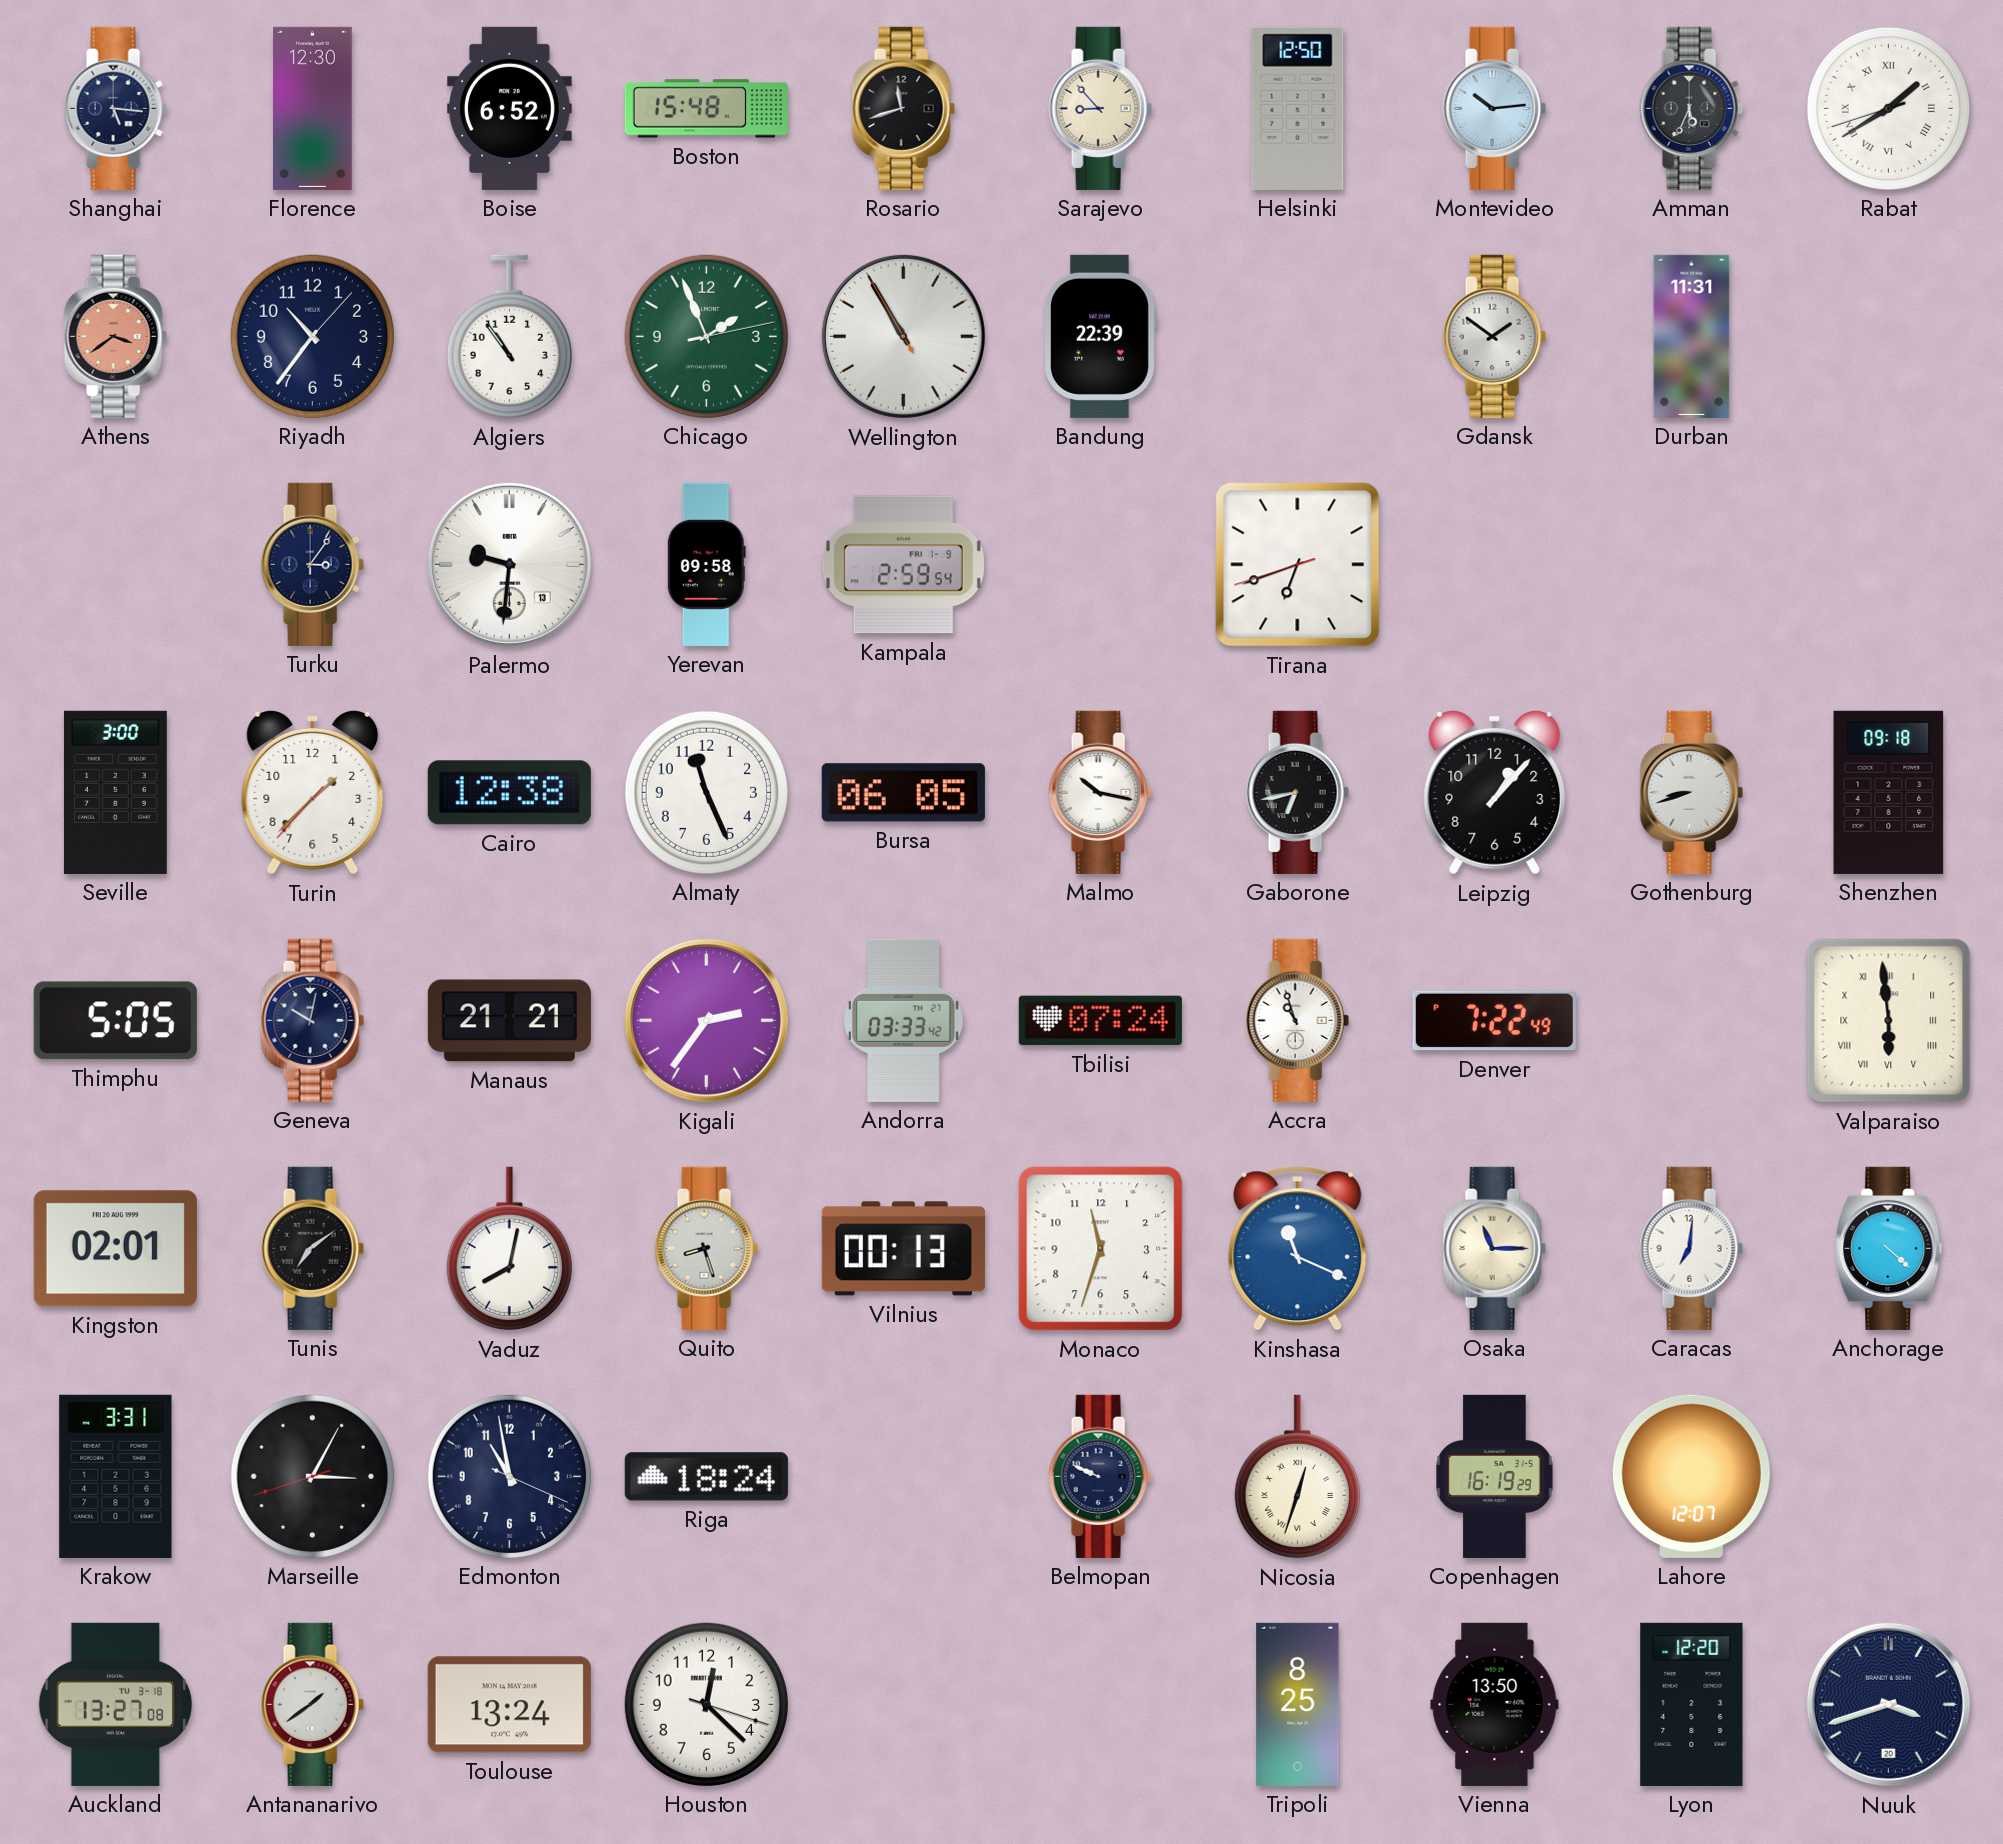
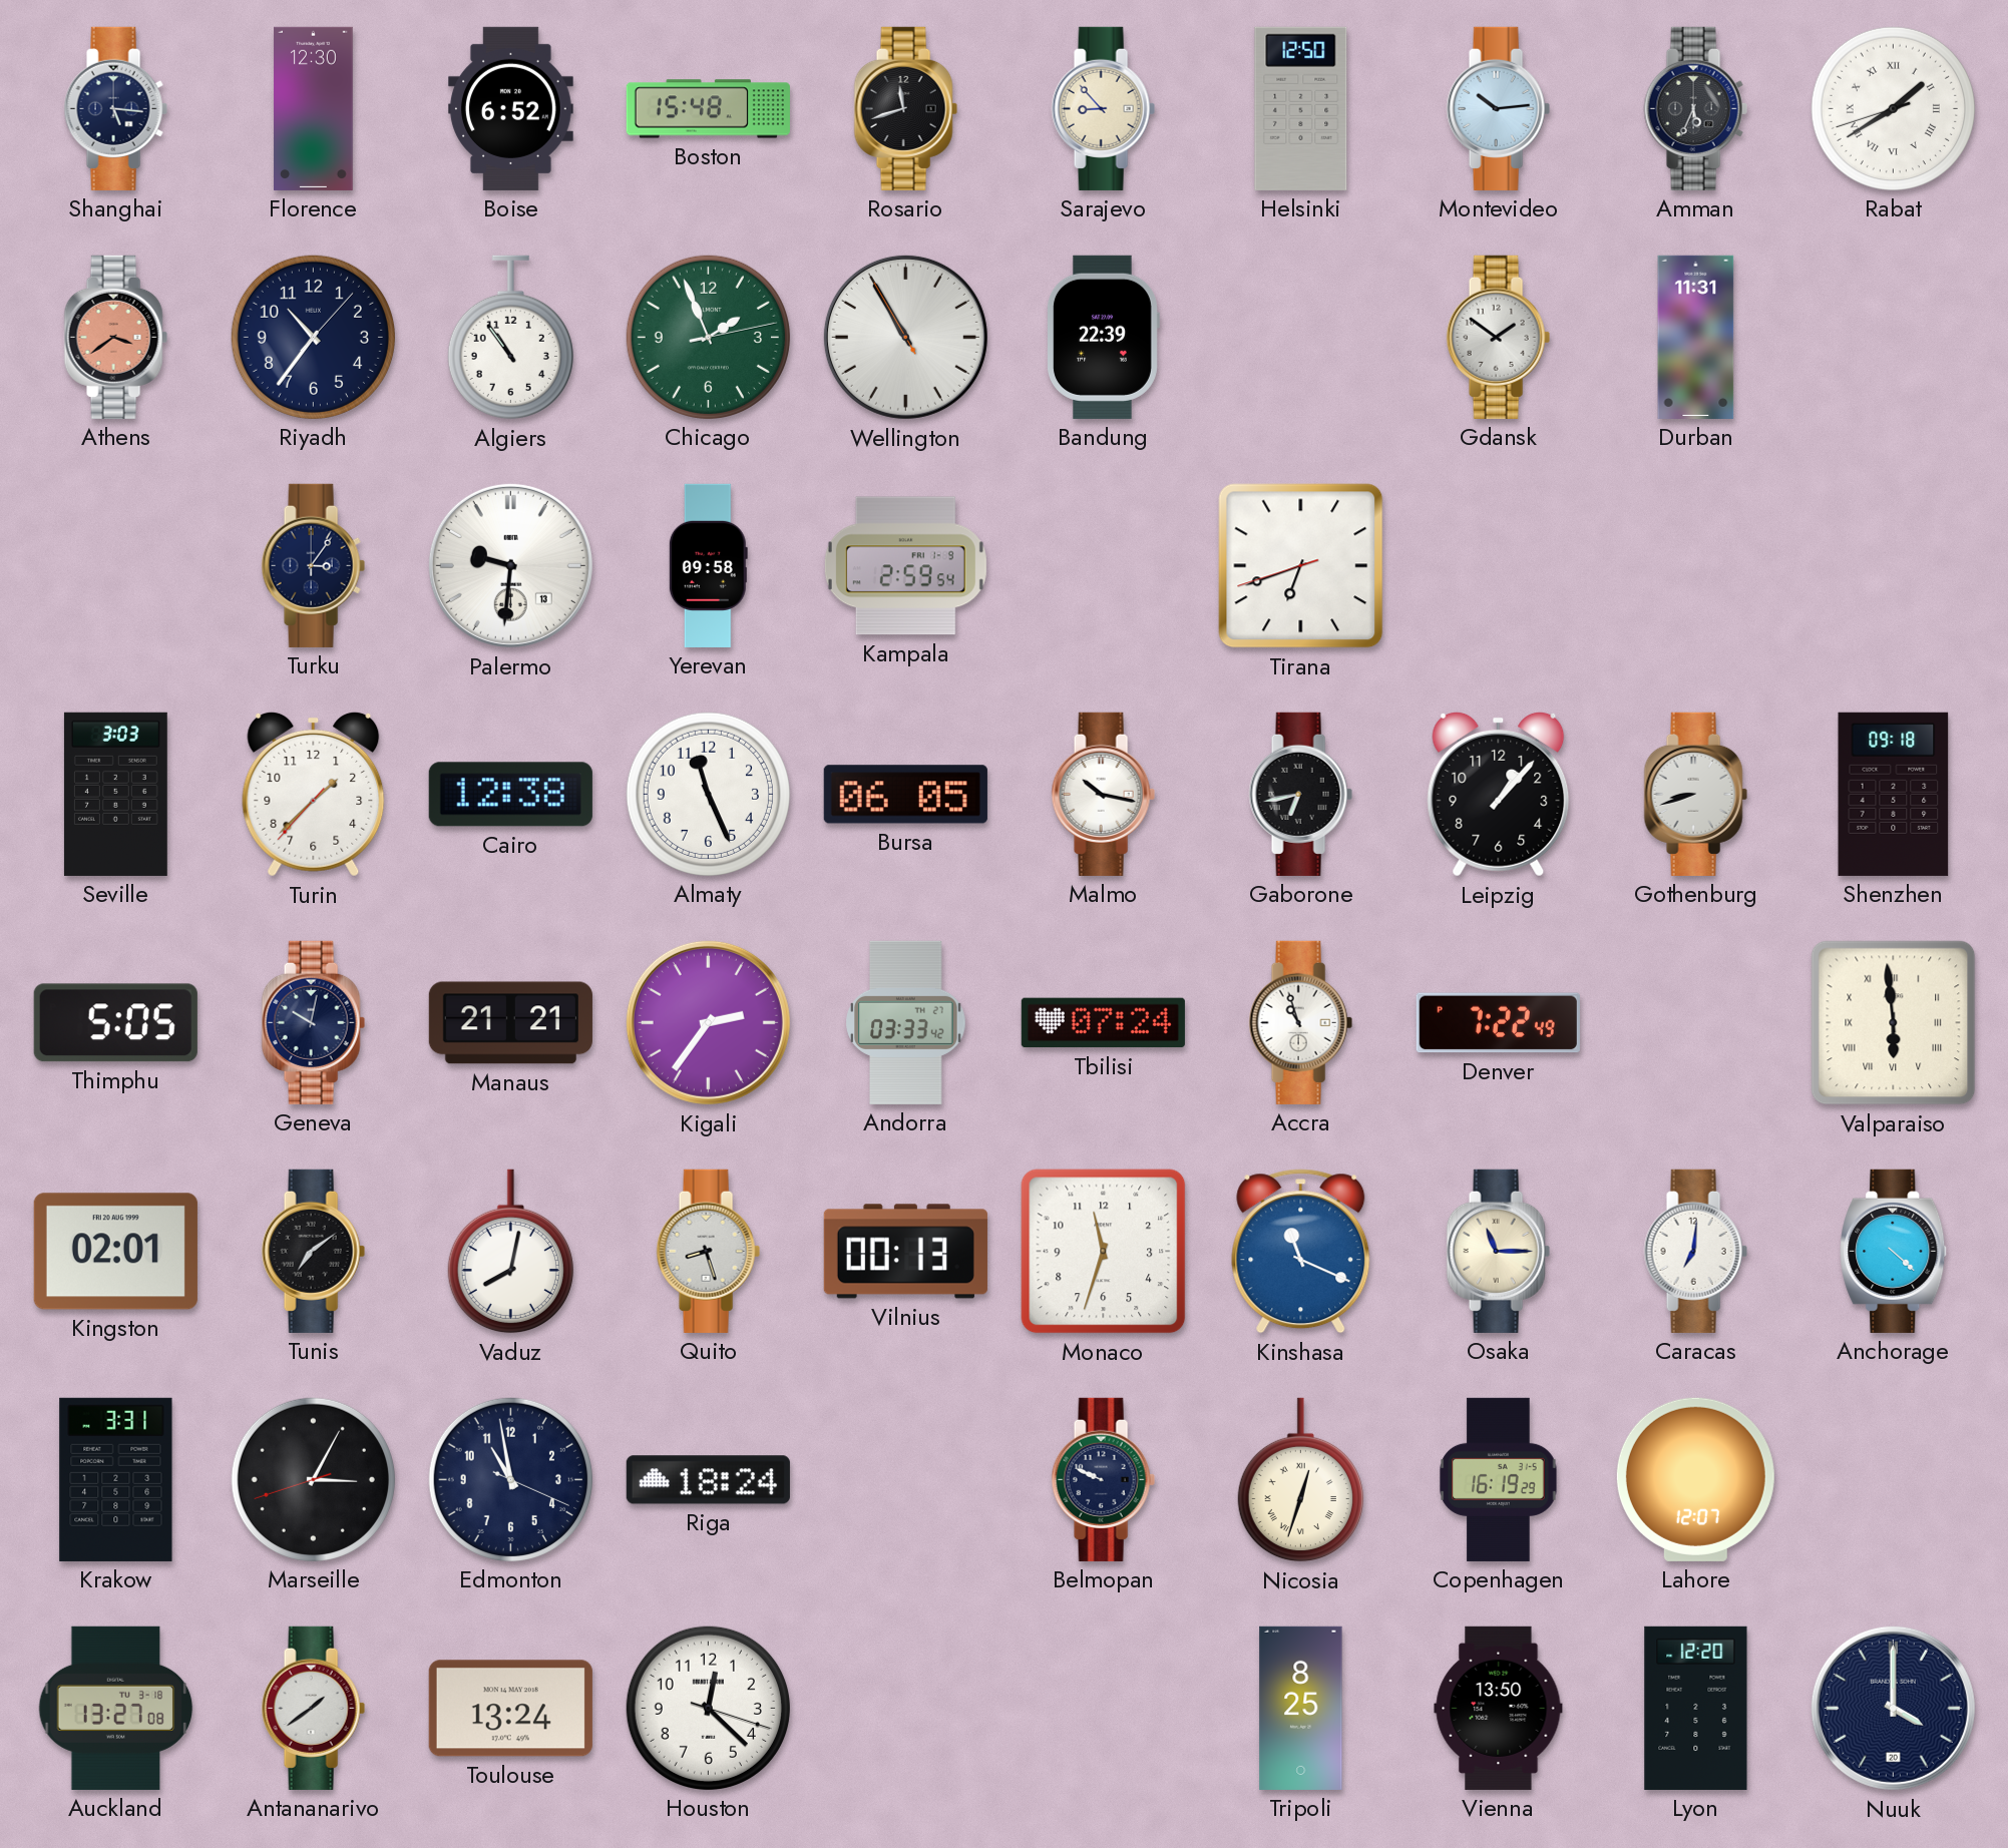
Seville: 3:00 -> 3:03
Nuuk: 3:42 -> 4:00
